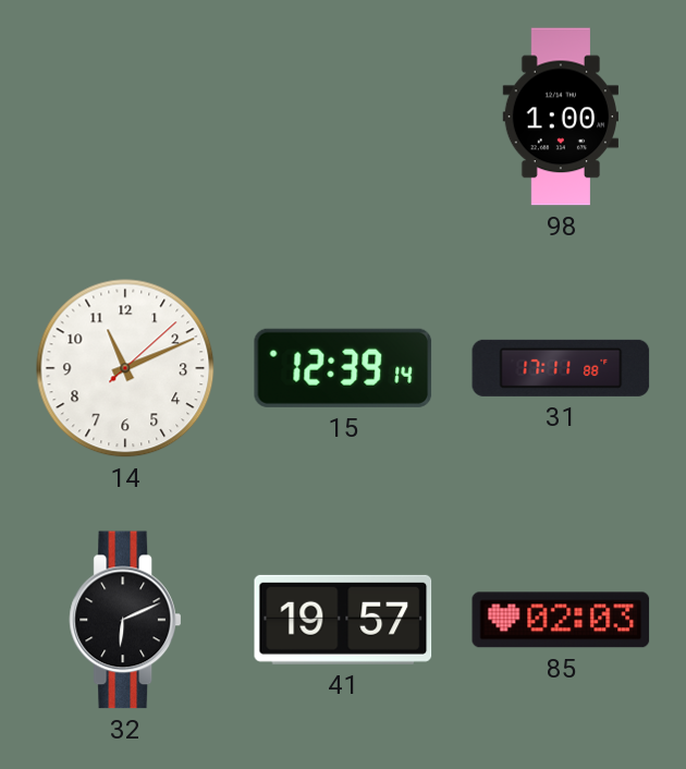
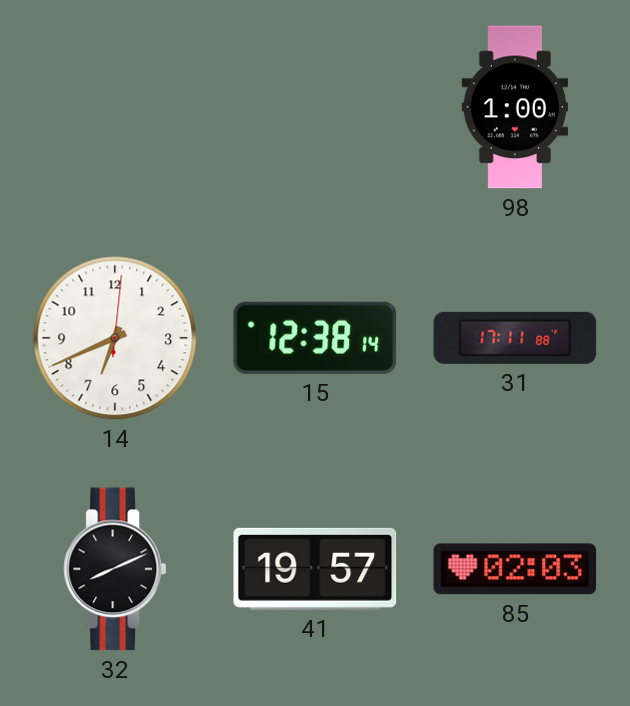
14: 11:11 -> 6:41
15: 12:39 -> 12:38
32: 6:11 -> 8:11
